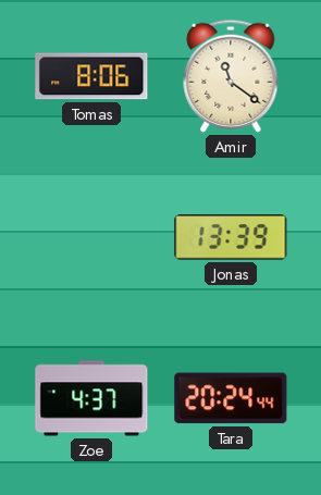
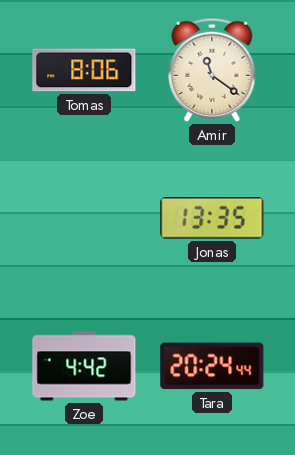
Jonas: 13:39 -> 13:35
Zoe: 4:37 -> 4:42
